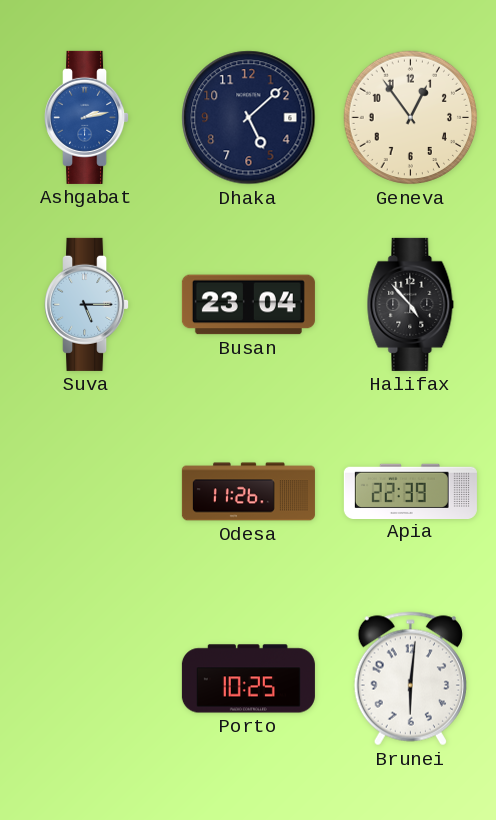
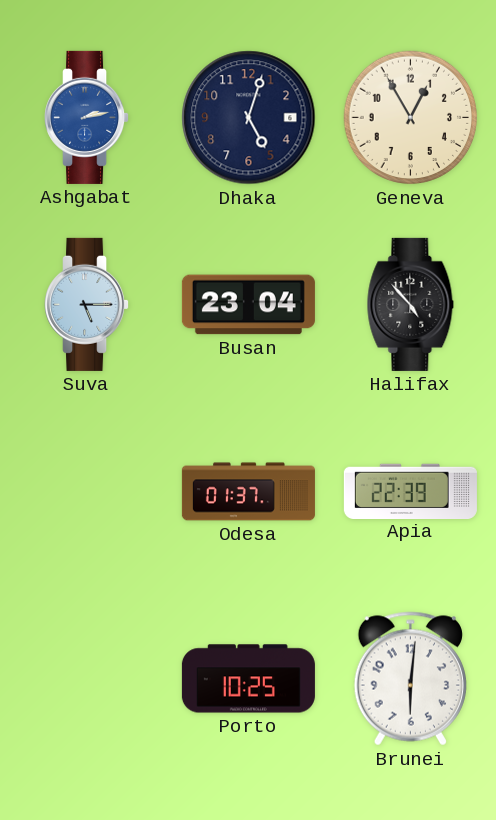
Dhaka: 5:08 -> 5:03
Geneva: 12:54 -> 12:55
Odesa: 11:26 -> 01:37
